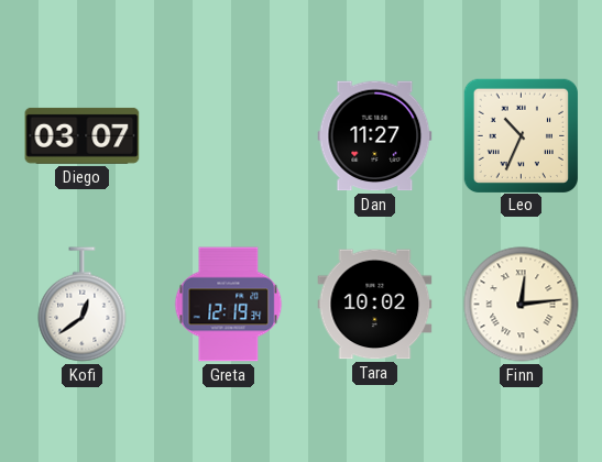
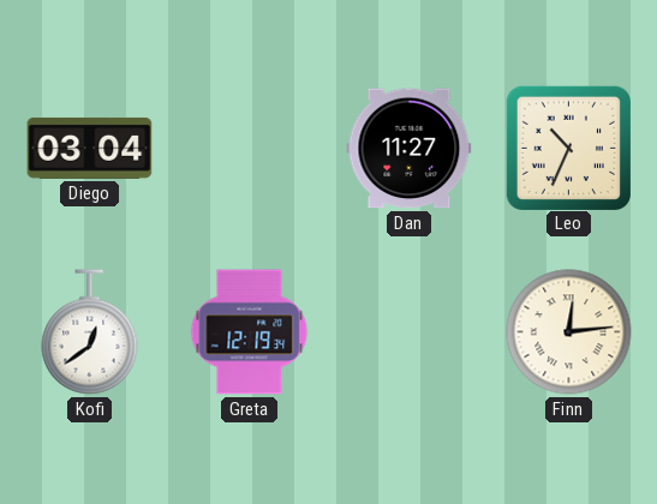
Diego: 03:07 -> 03:04
Tara: 10:02 -> none
